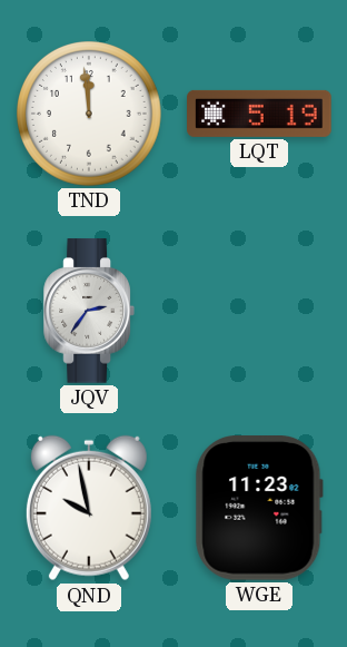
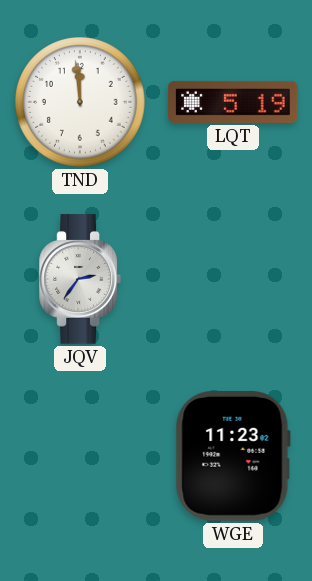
QND: 9:58 -> none
